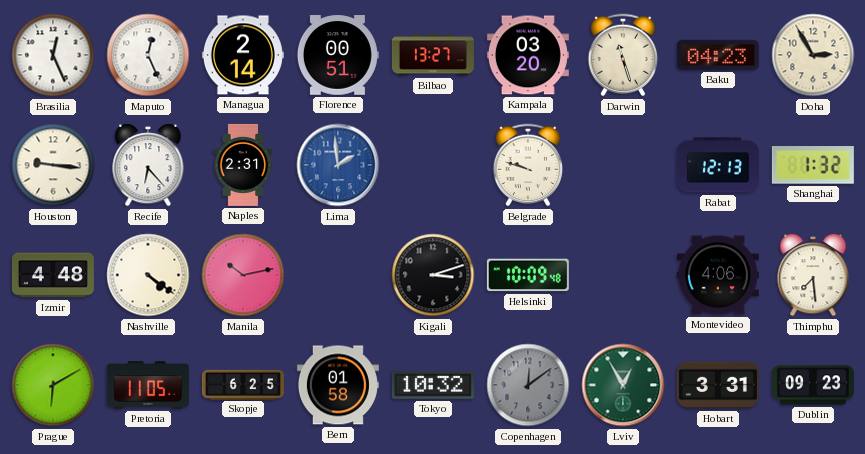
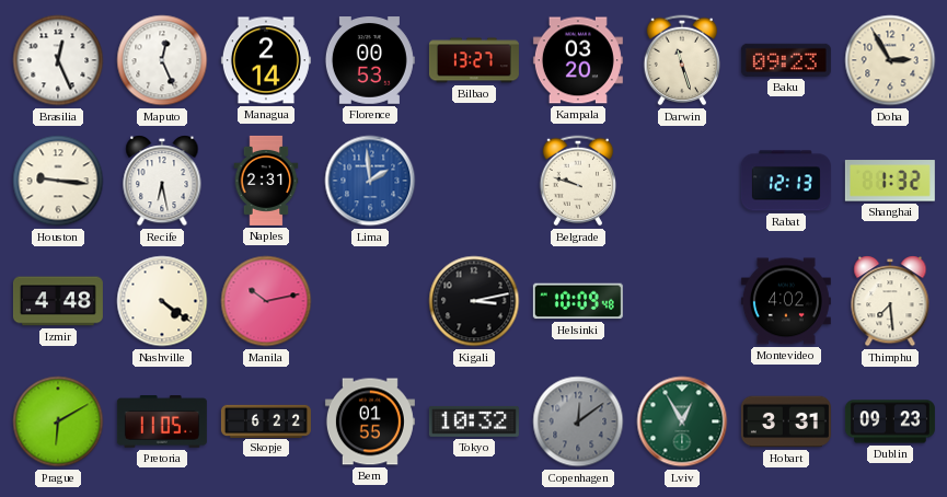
Florence: 00:51 -> 00:53
Baku: 04:23 -> 09:23
Recife: 6:23 -> 6:28
Kigali: 3:12 -> 3:13
Montevideo: 4:06 -> 4:02
Skopje: 6:25 -> 6:22
Bern: 01:58 -> 01:55
